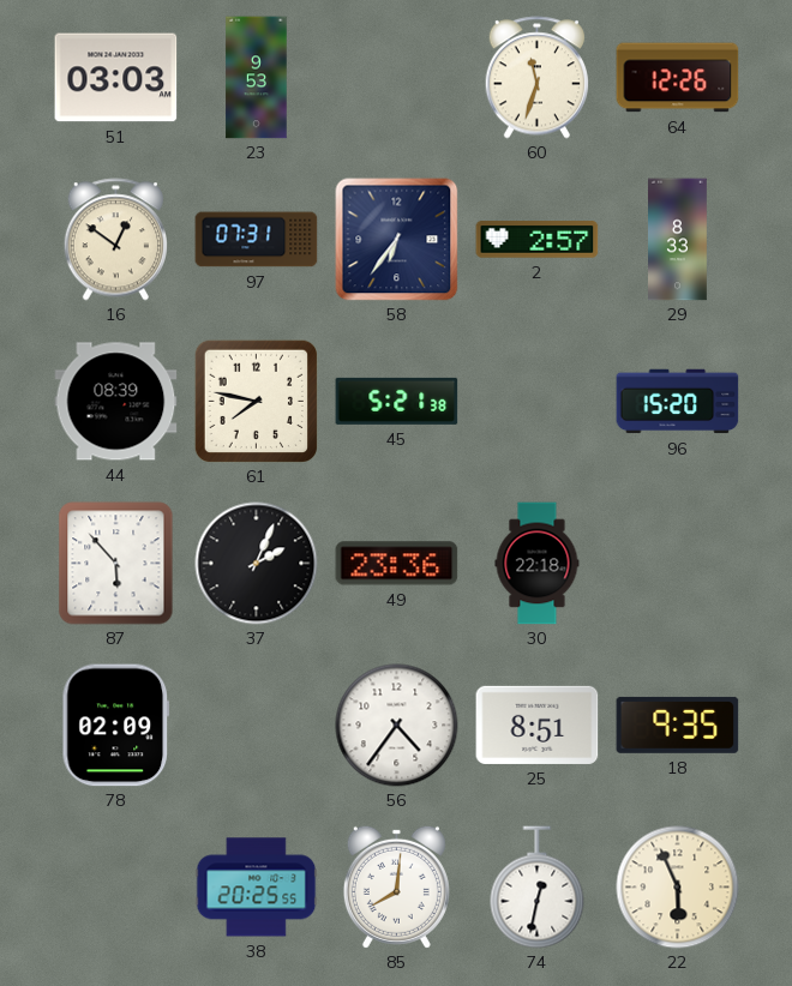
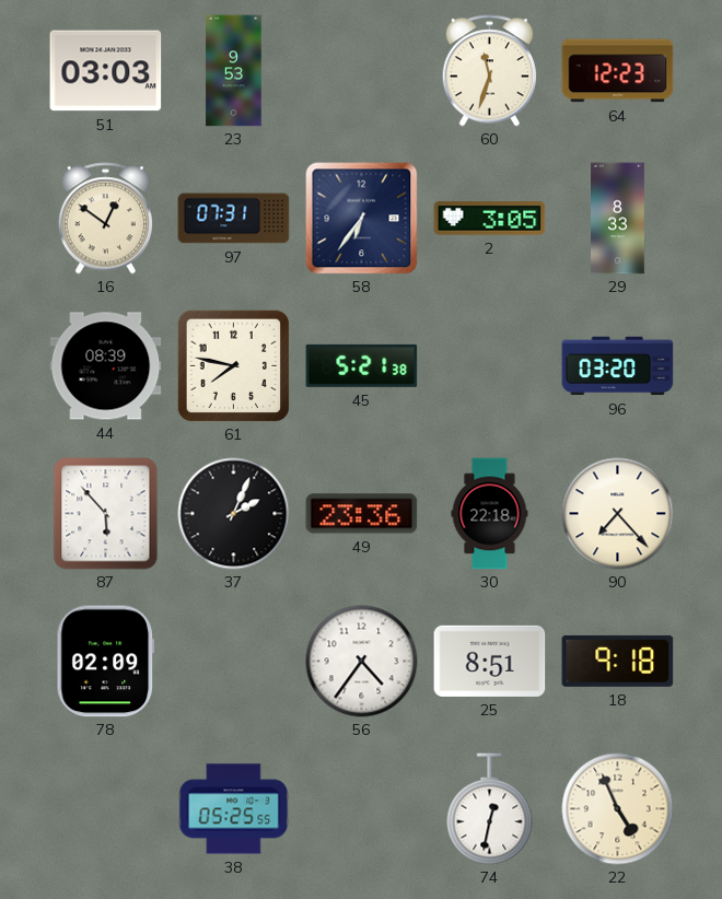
64: 12:26 -> 12:23
2: 2:57 -> 3:05
96: 15:20 -> 03:20
90: none -> 7:23
18: 9:35 -> 9:18
38: 20:25 -> 05:25
85: 8:01 -> none
22: 5:56 -> 4:56
